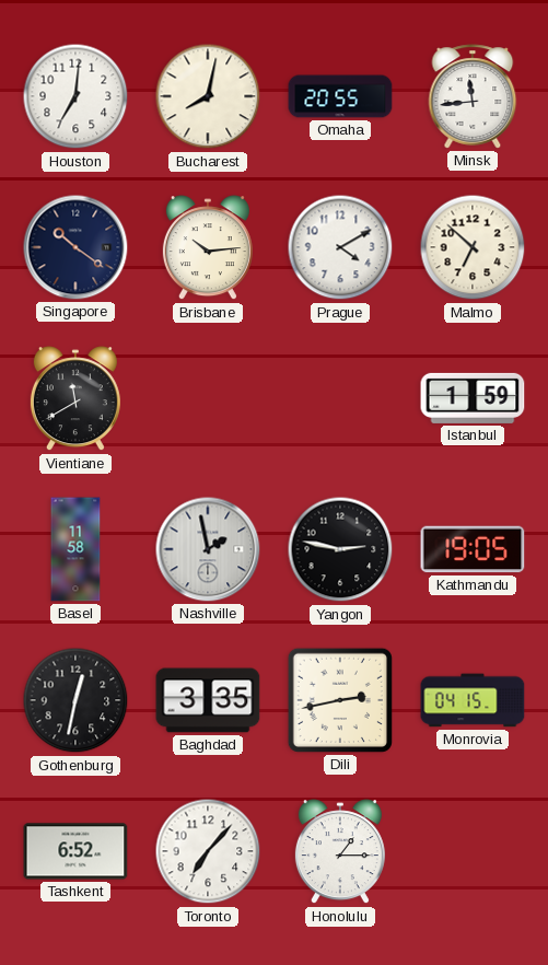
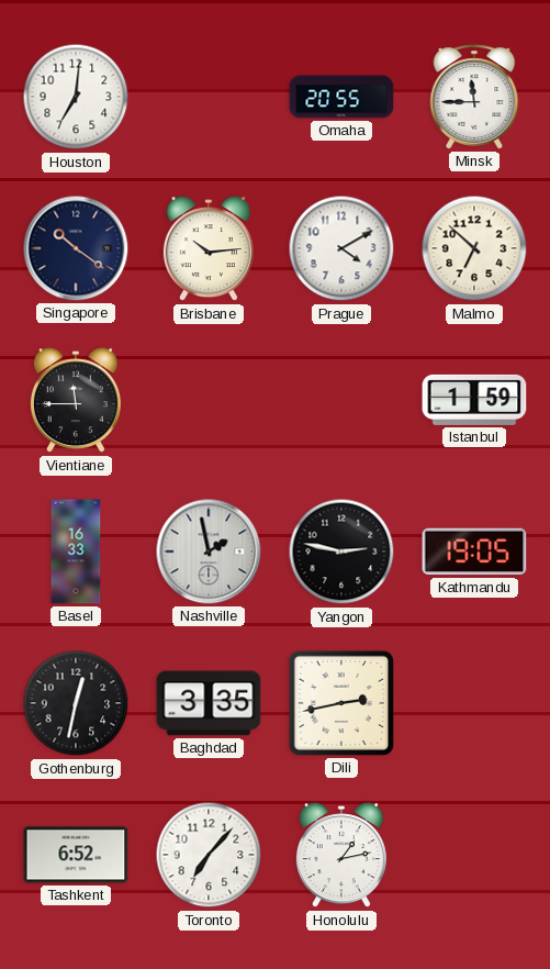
Bucharest: 8:02 -> none
Minsk: 11:44 -> 11:45
Vientiane: 11:40 -> 11:45
Basel: 11:58 -> 16:33
Monrovia: 04:15 -> none
Honolulu: 1:15 -> 1:13
